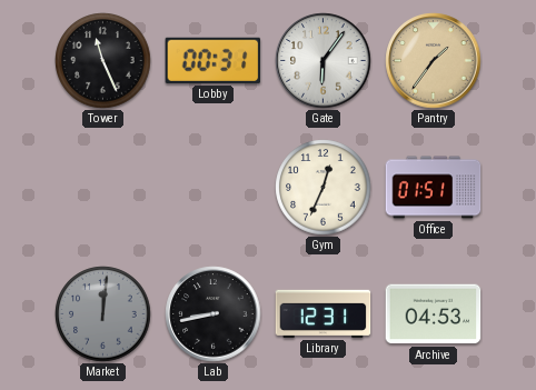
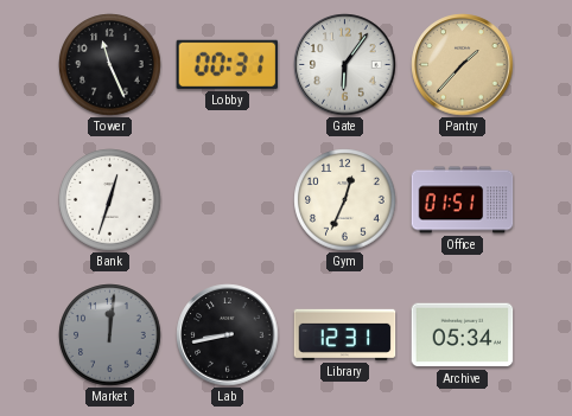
Pantry: 1:36 -> 1:37
Bank: none -> 12:33
Archive: 04:53 -> 05:34
